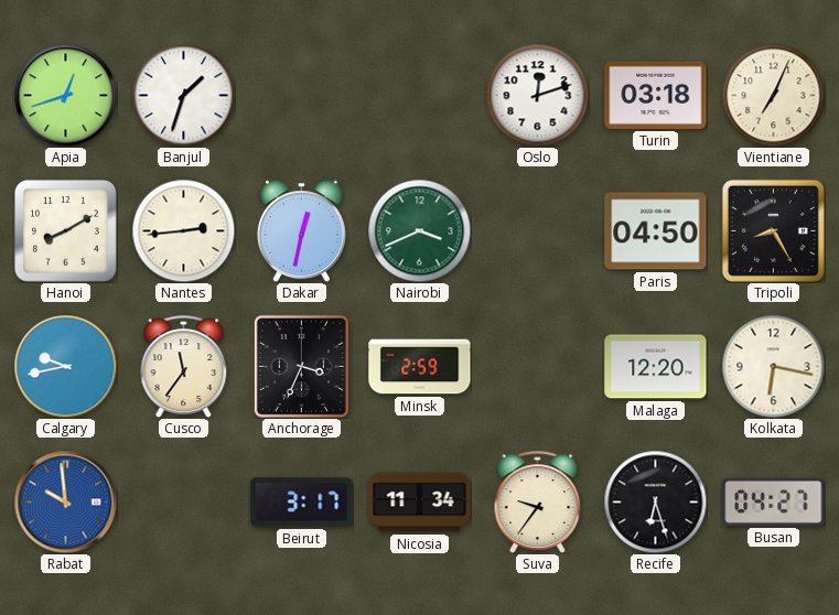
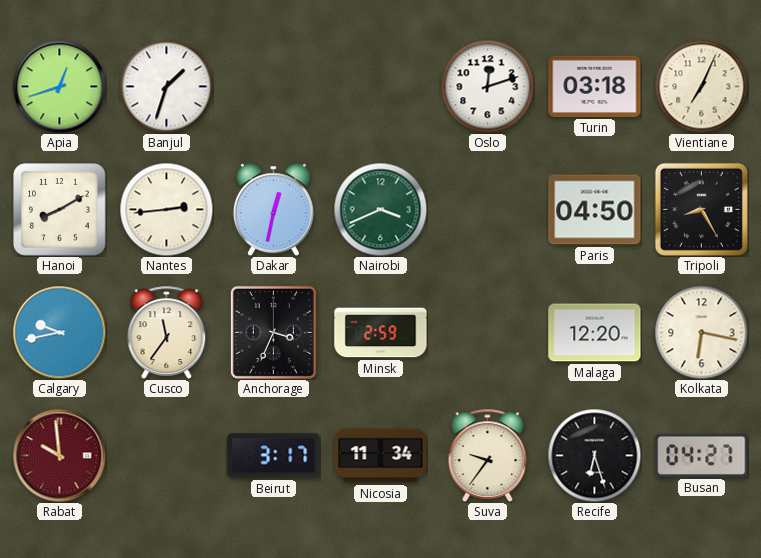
Rabat dial: blue -> burgundy
